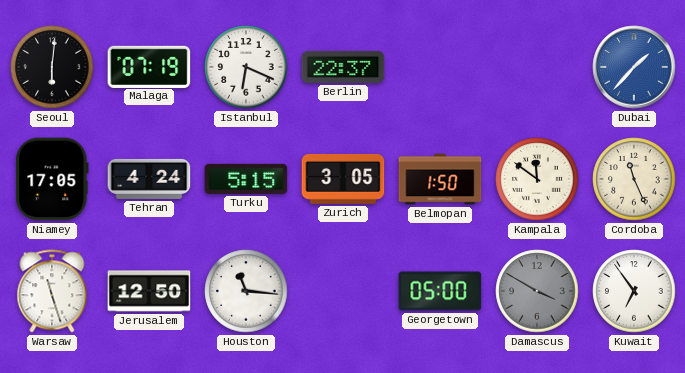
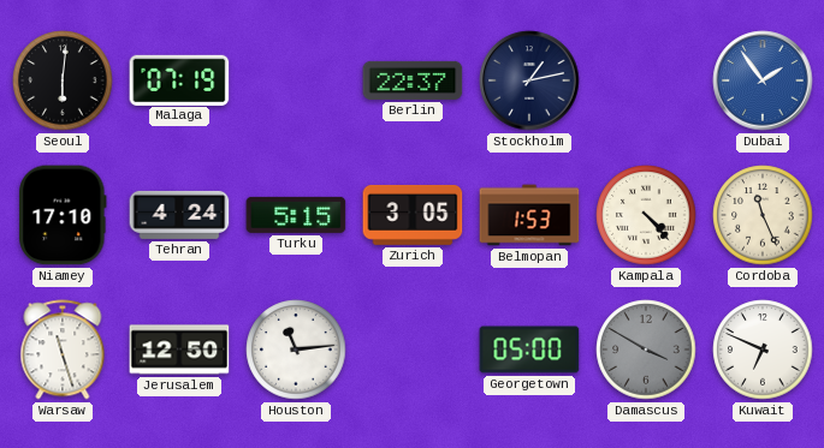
Istanbul: 6:19 -> none
Stockholm: none -> 1:13
Dubai: 1:37 -> 1:54
Niamey: 17:05 -> 17:10
Belmopan: 1:50 -> 1:53
Kampala: 11:51 -> 4:23
Houston: 11:16 -> 11:14
Kuwait: 6:54 -> 6:49
